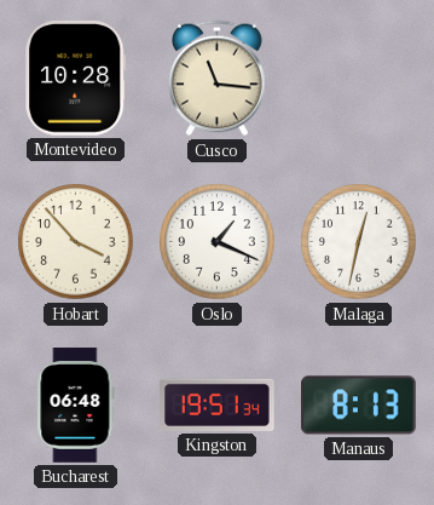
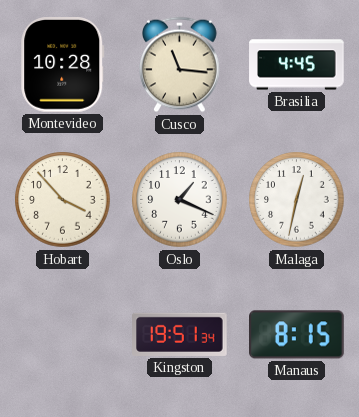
Brasilia: none -> 4:45
Bucharest: 06:48 -> none
Manaus: 8:13 -> 8:15
